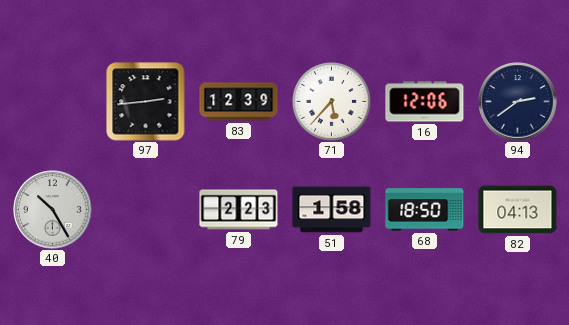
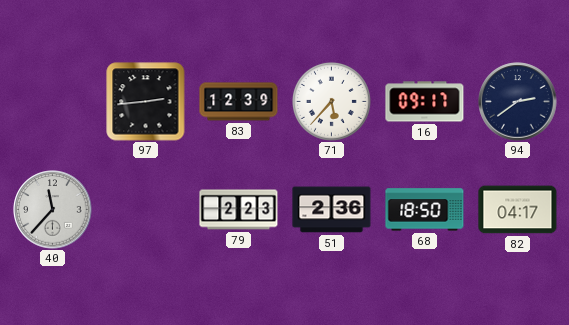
16: 12:06 -> 09:17
40: 10:25 -> 11:37
51: 1:58 -> 2:36
82: 04:13 -> 04:17
